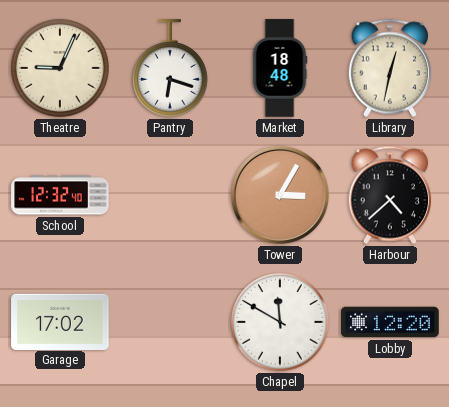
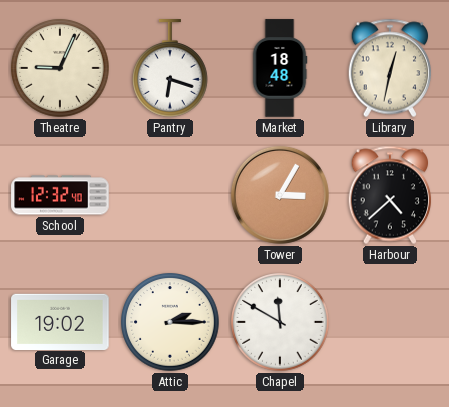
Garage: 17:02 -> 19:02
Attic: none -> 2:15
Lobby: 12:20 -> none
